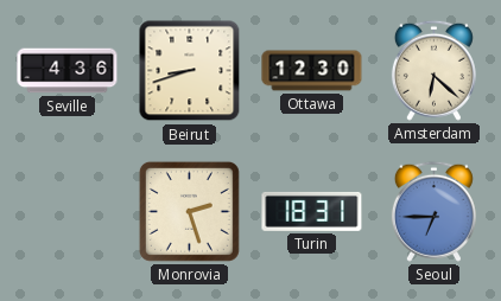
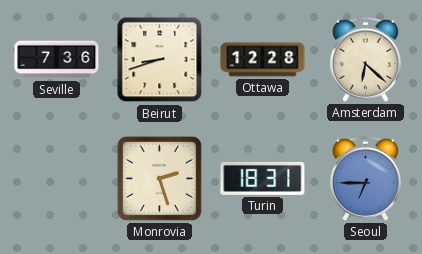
Seville: 4:36 -> 7:36
Ottawa: 12:30 -> 12:28
